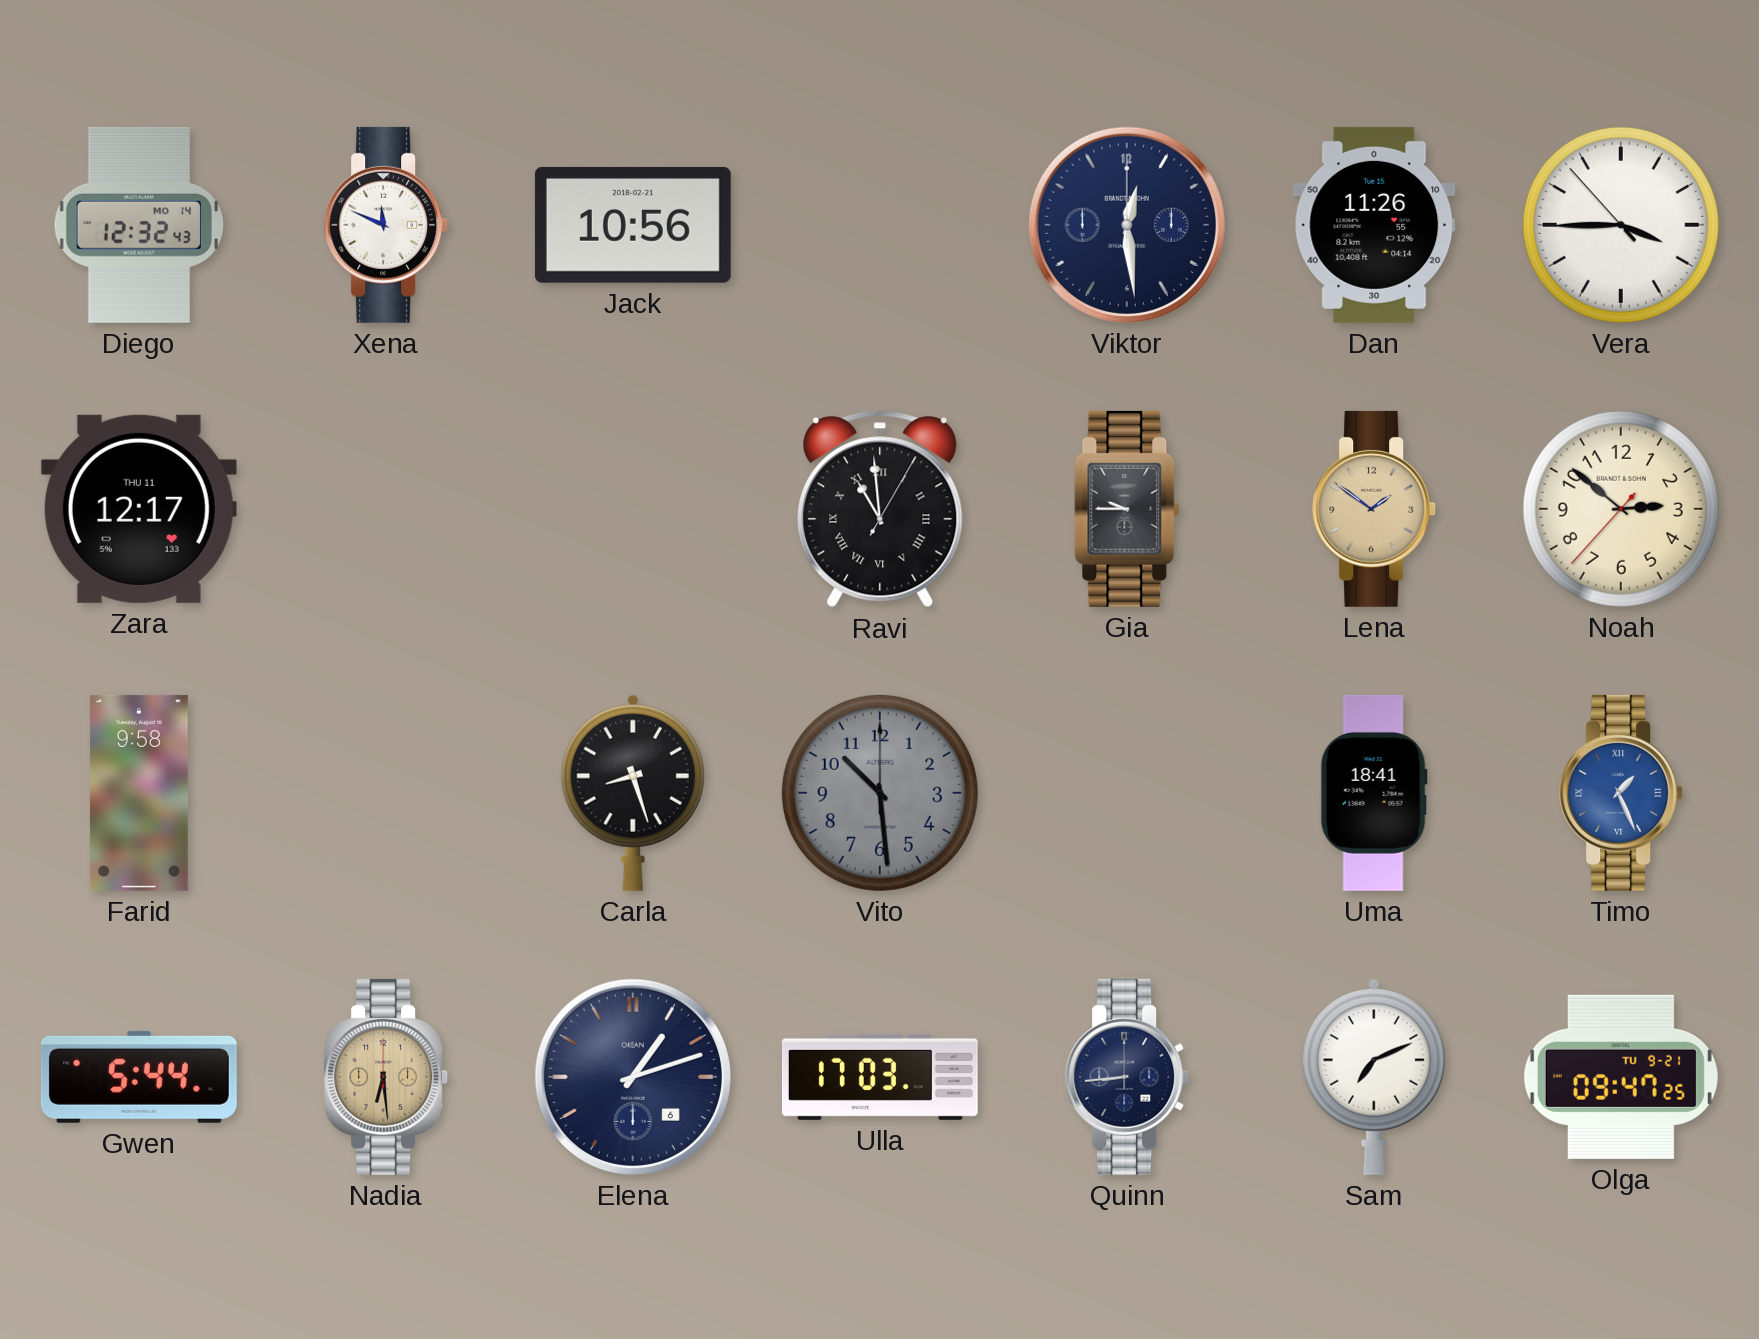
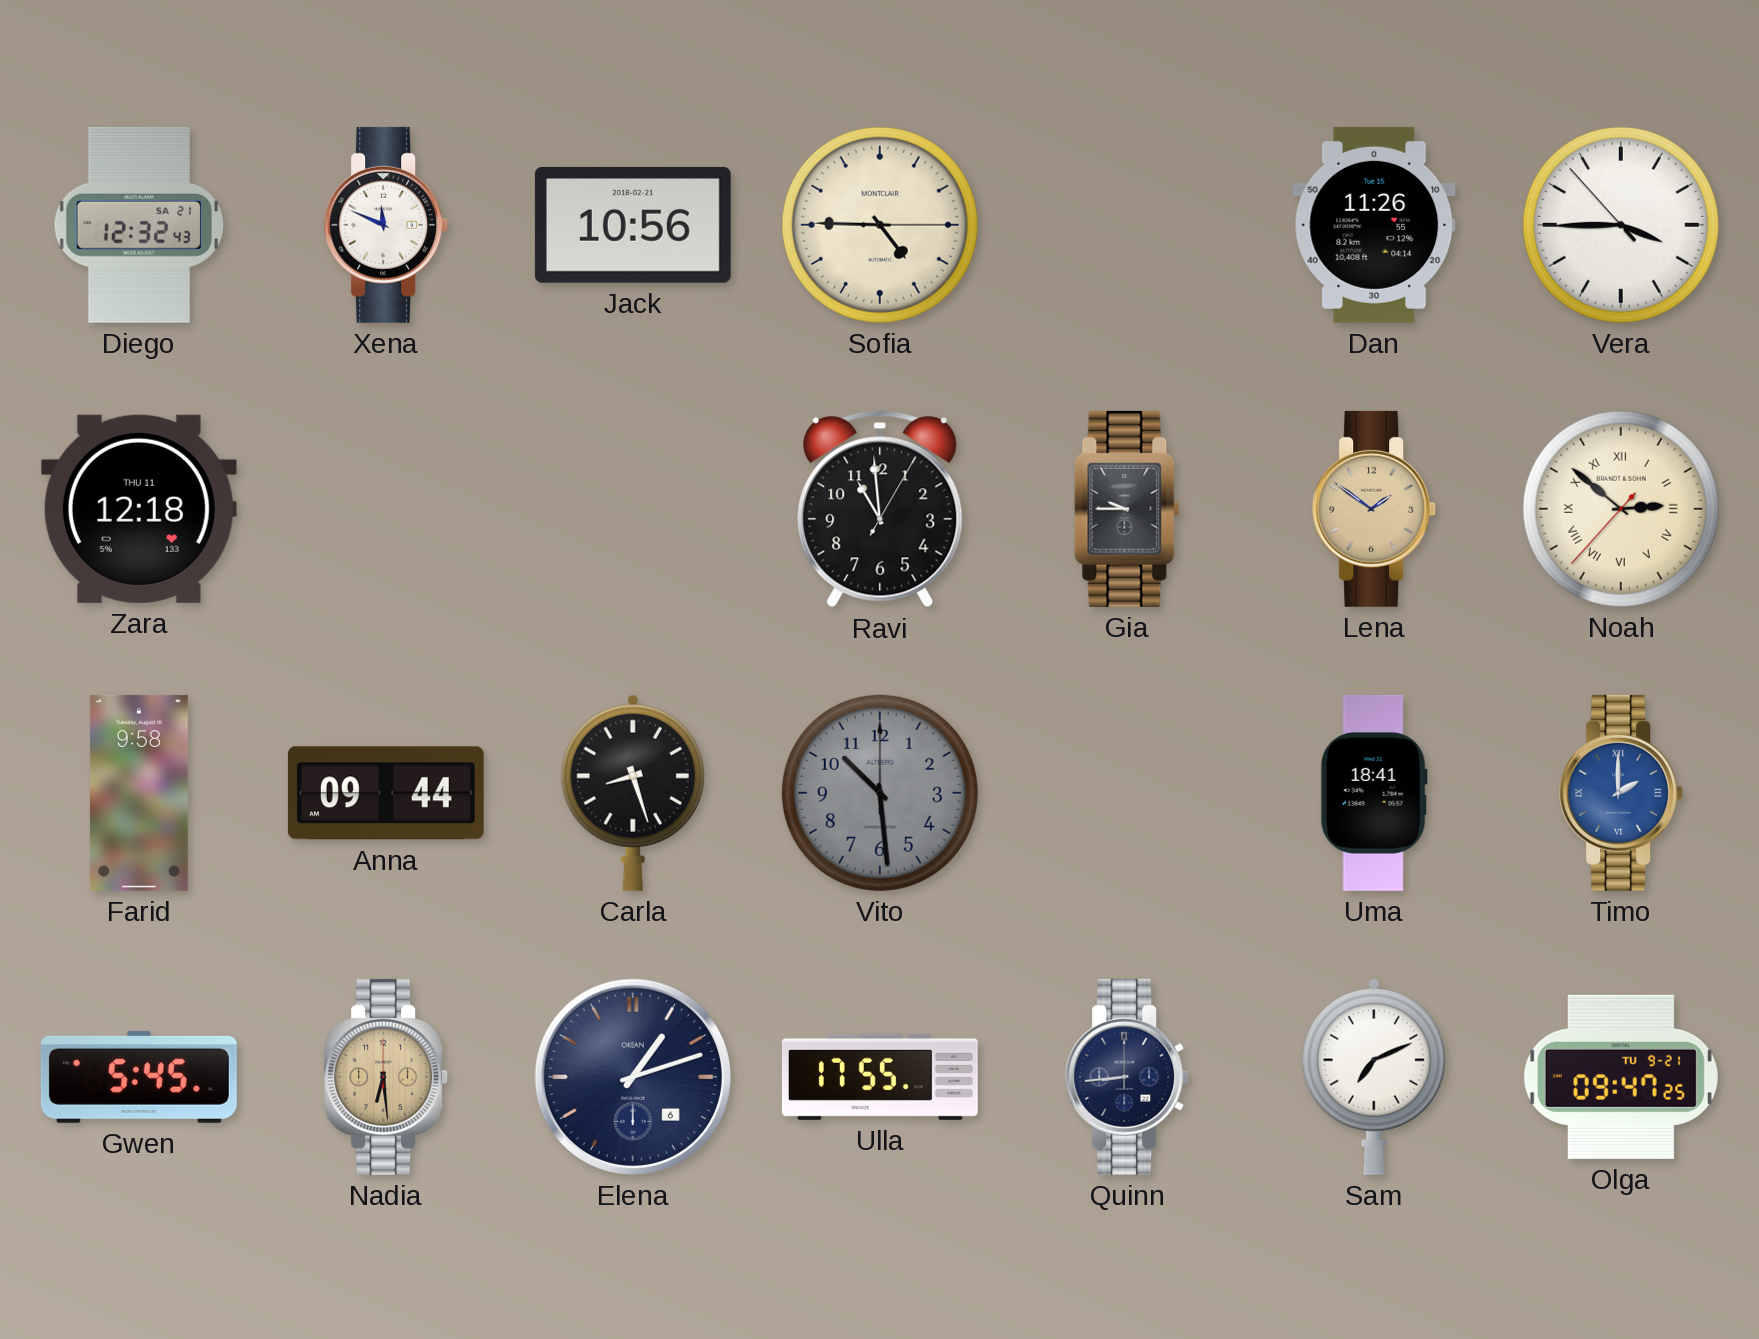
Diego date: MO 14 -> SA 21
Sofia: none -> 4:45
Viktor: 12:29 -> none
Zara: 12:17 -> 12:18
Ravi numerals: Roman -> Arabic
Noah numerals: Arabic -> Roman
Anna: none -> 09:44
Timo: 1:26 -> 2:00
Gwen: 5:44 -> 5:45
Ulla: 17:03 -> 17:55
